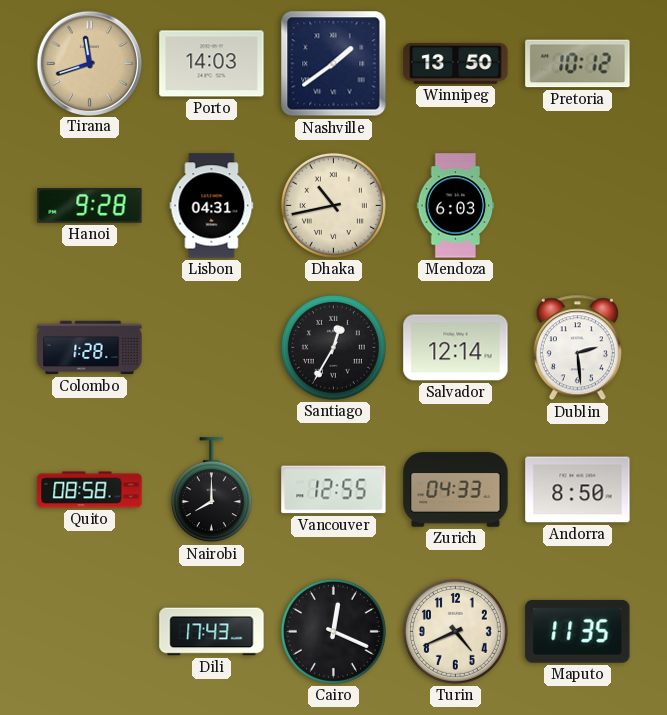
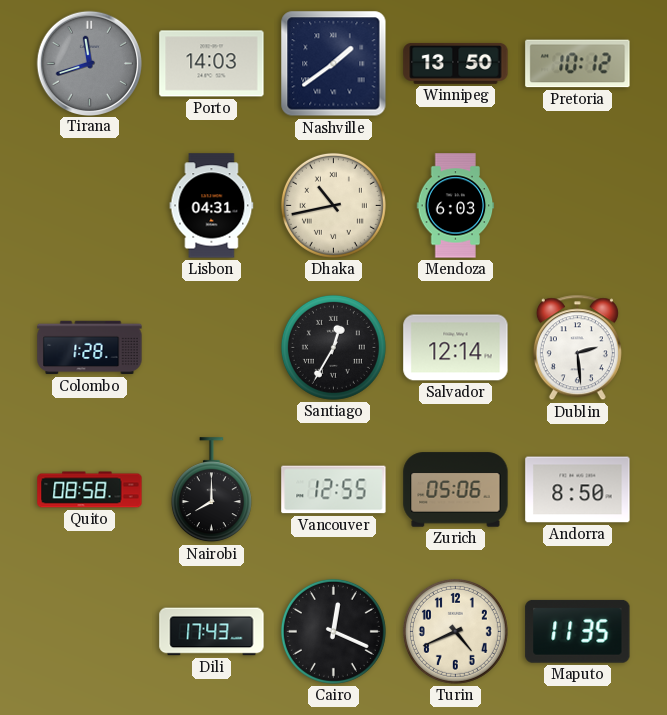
Tirana dial: champagne -> grey
Hanoi: 9:28 -> none
Zurich: 04:33 -> 05:06
